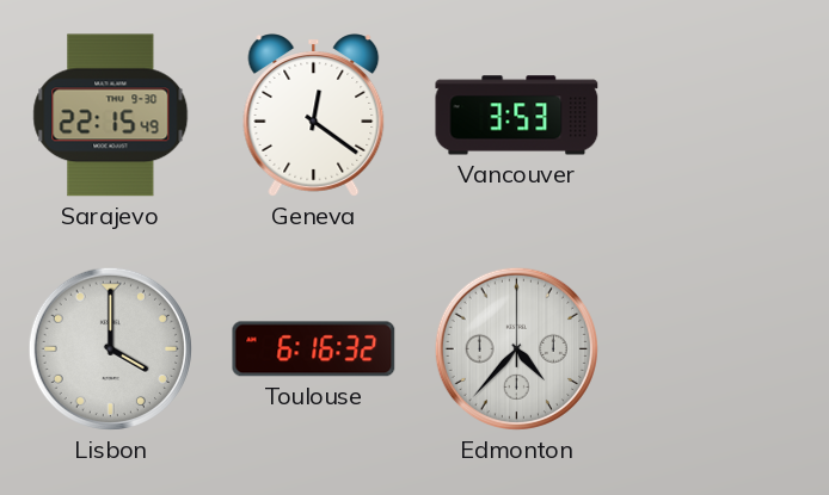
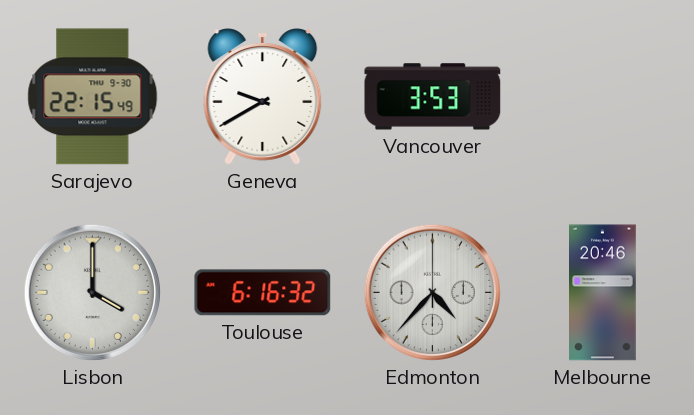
Geneva: 12:21 -> 9:40
Melbourne: none -> 20:46
